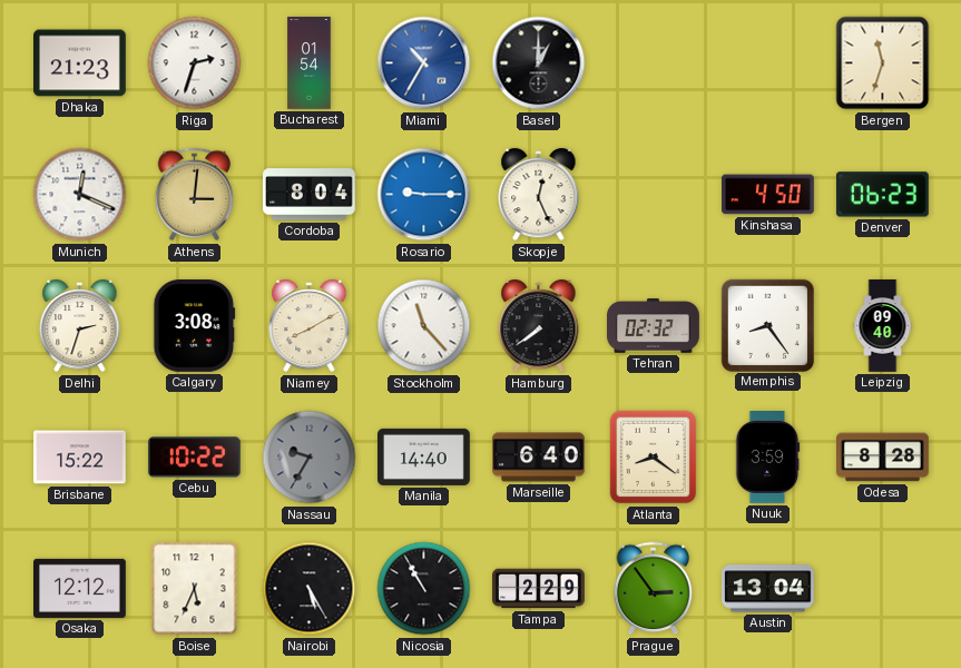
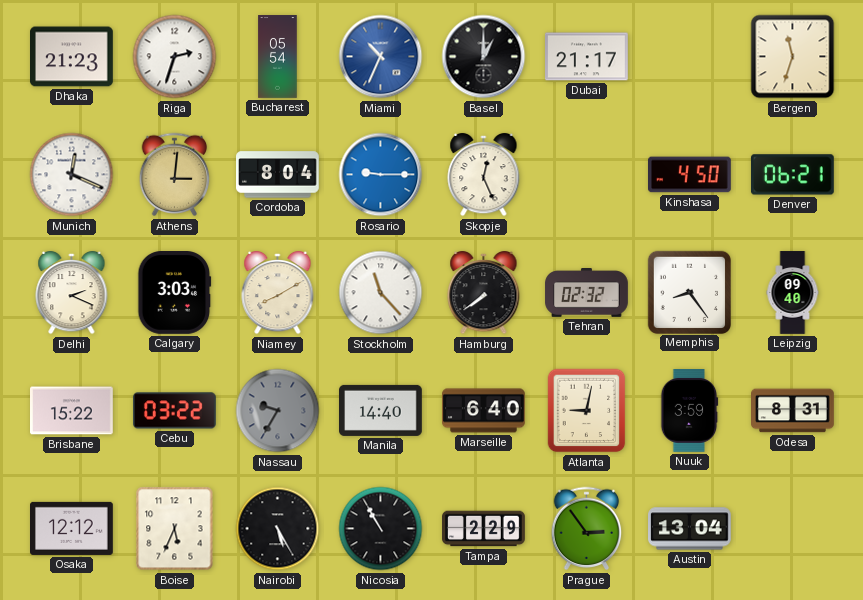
Bucharest: 01:54 -> 05:54
Miami: 10:35 -> 10:34
Dubai: none -> 21:17
Denver: 06:23 -> 06:21
Delhi: 2:33 -> 2:19
Calgary: 3:08 -> 3:03
Cebu: 10:22 -> 03:22
Atlanta: 8:21 -> 9:02
Odesa: 8:28 -> 8:31
